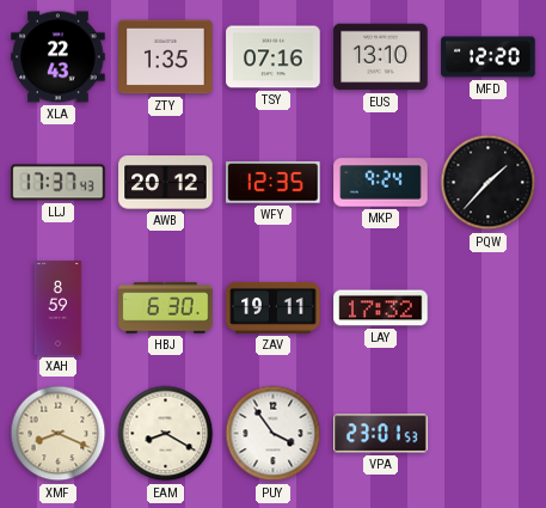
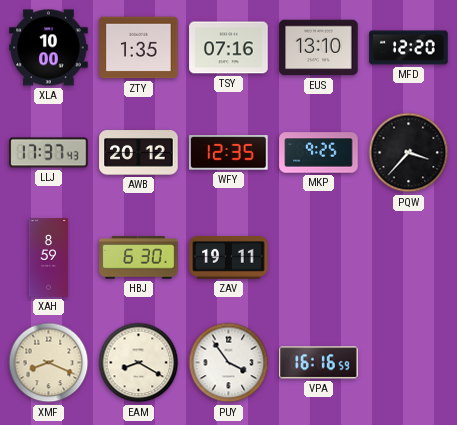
XLA: 22:43 -> 10:00
MKP: 9:24 -> 9:25
PQW: 1:37 -> 3:37
LAY: 17:32 -> none
VPA: 23:01 -> 16:16
